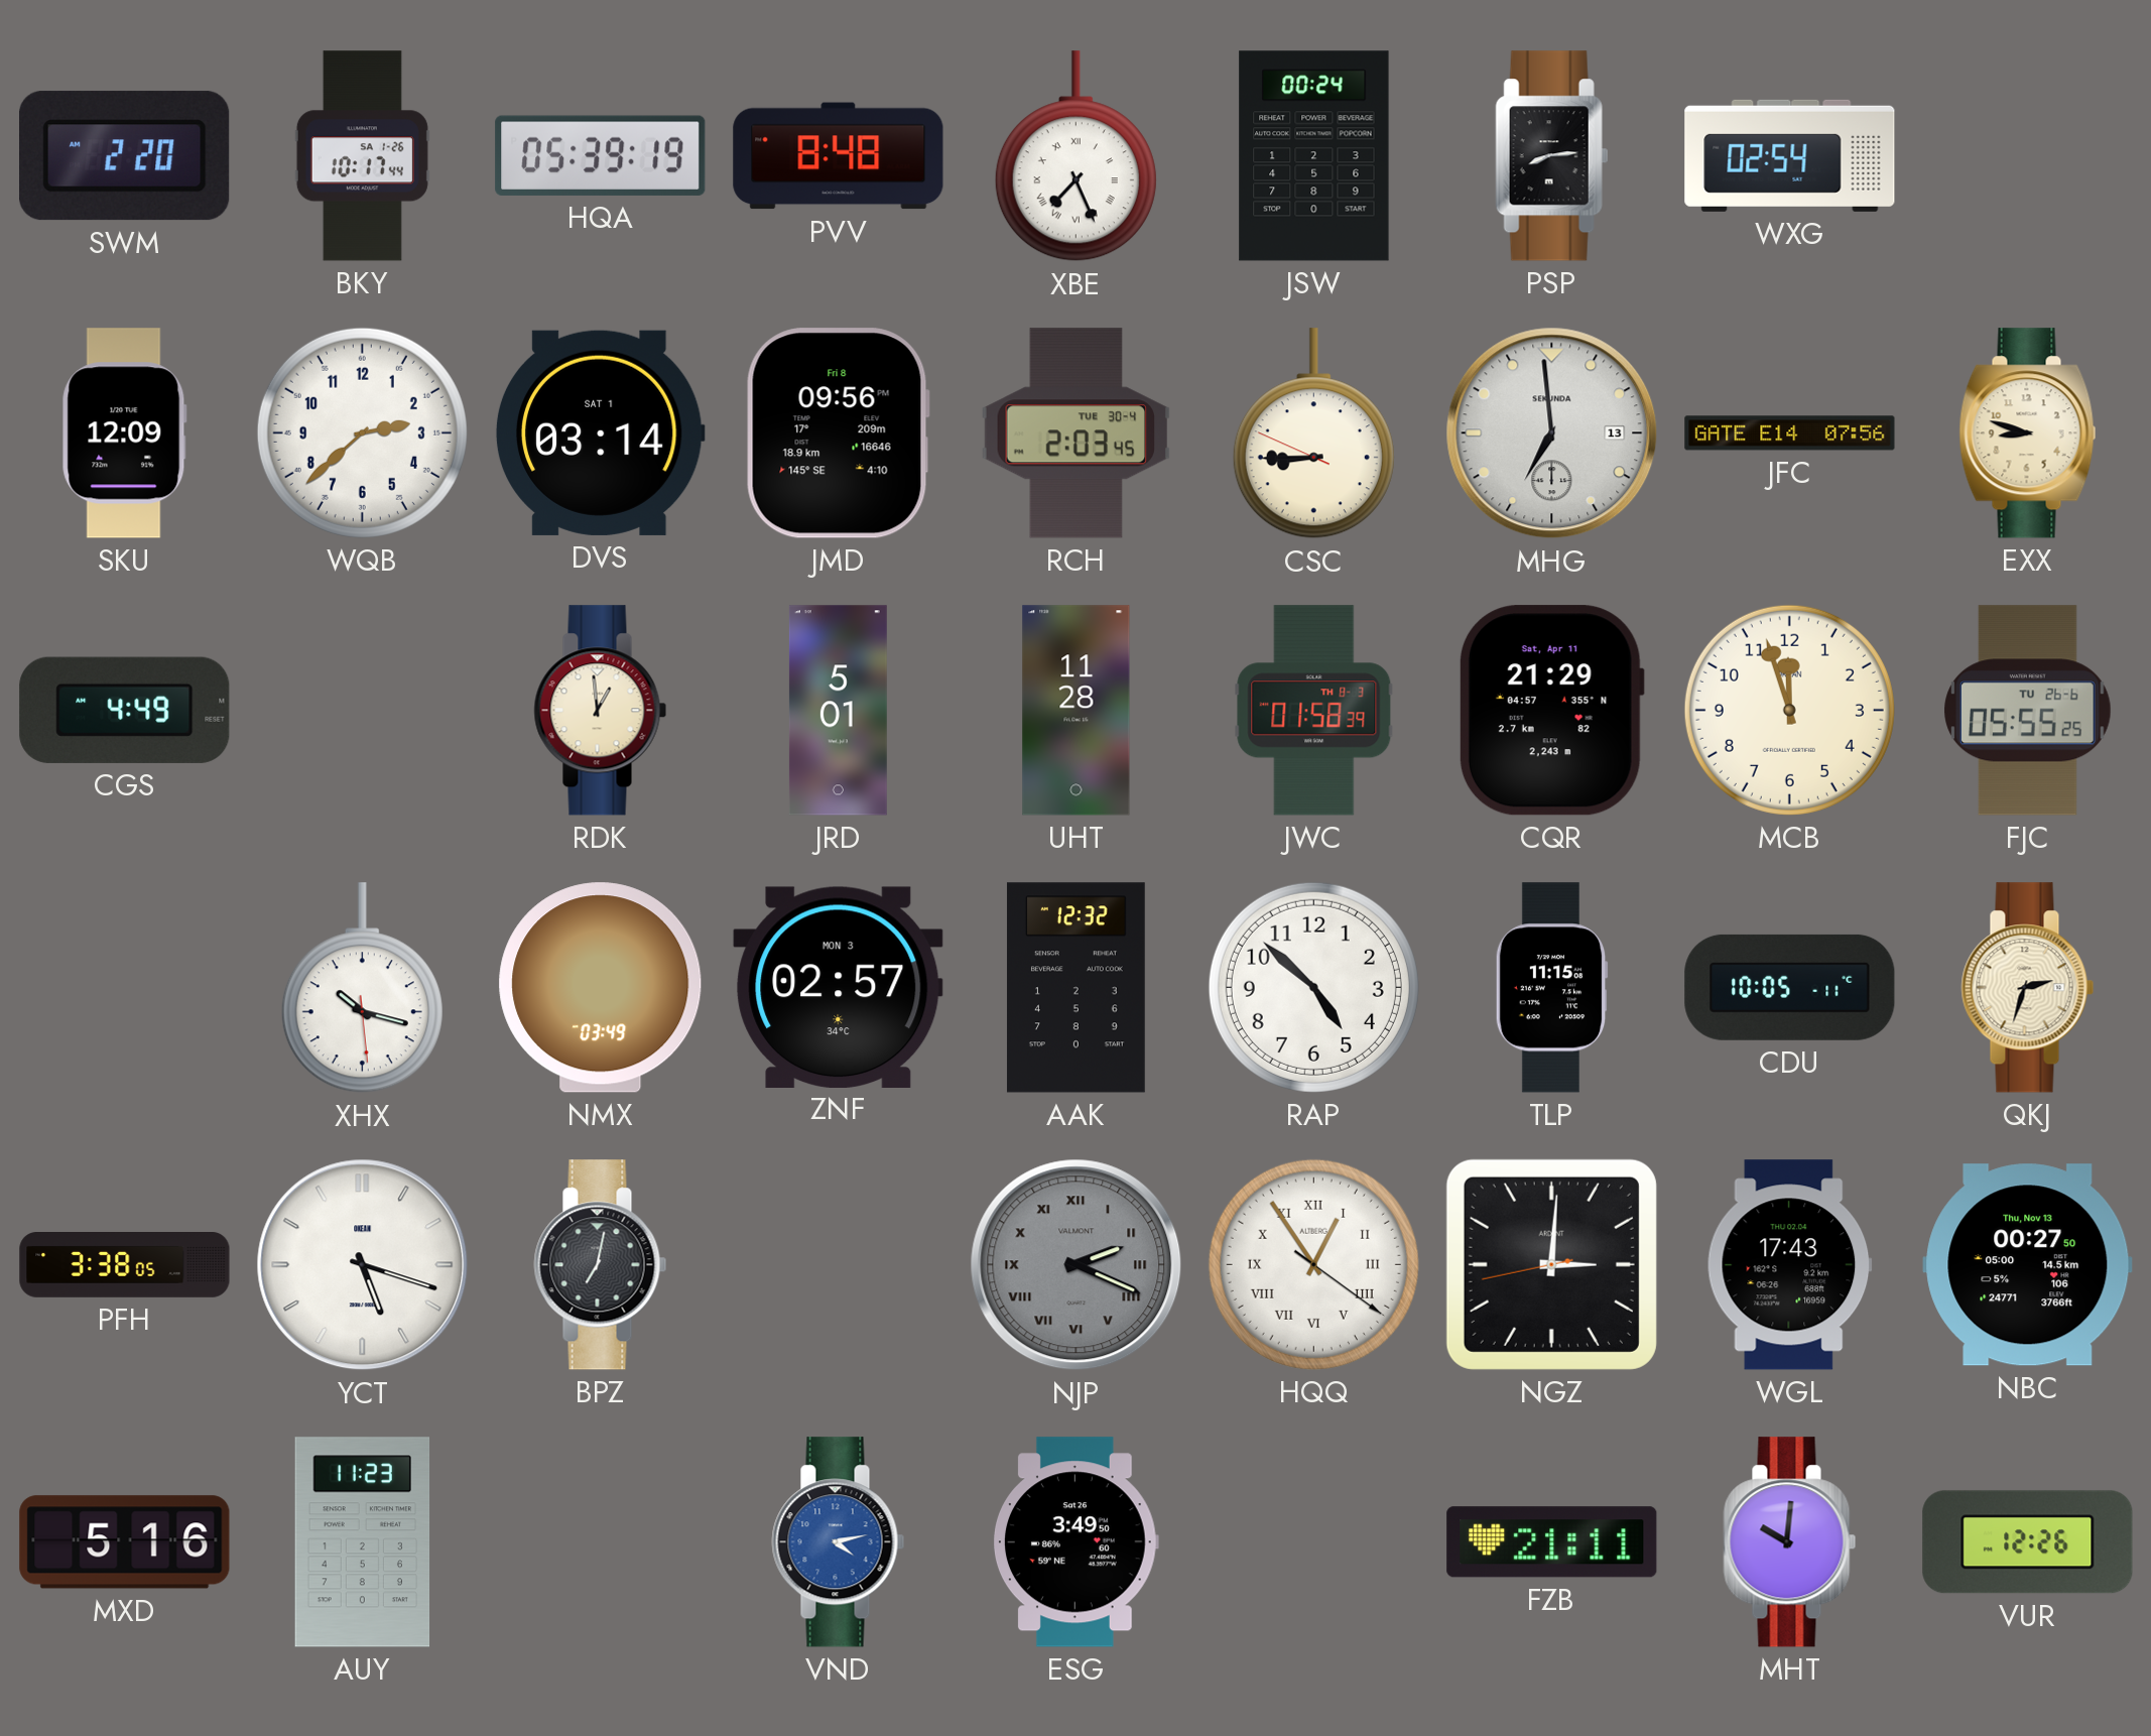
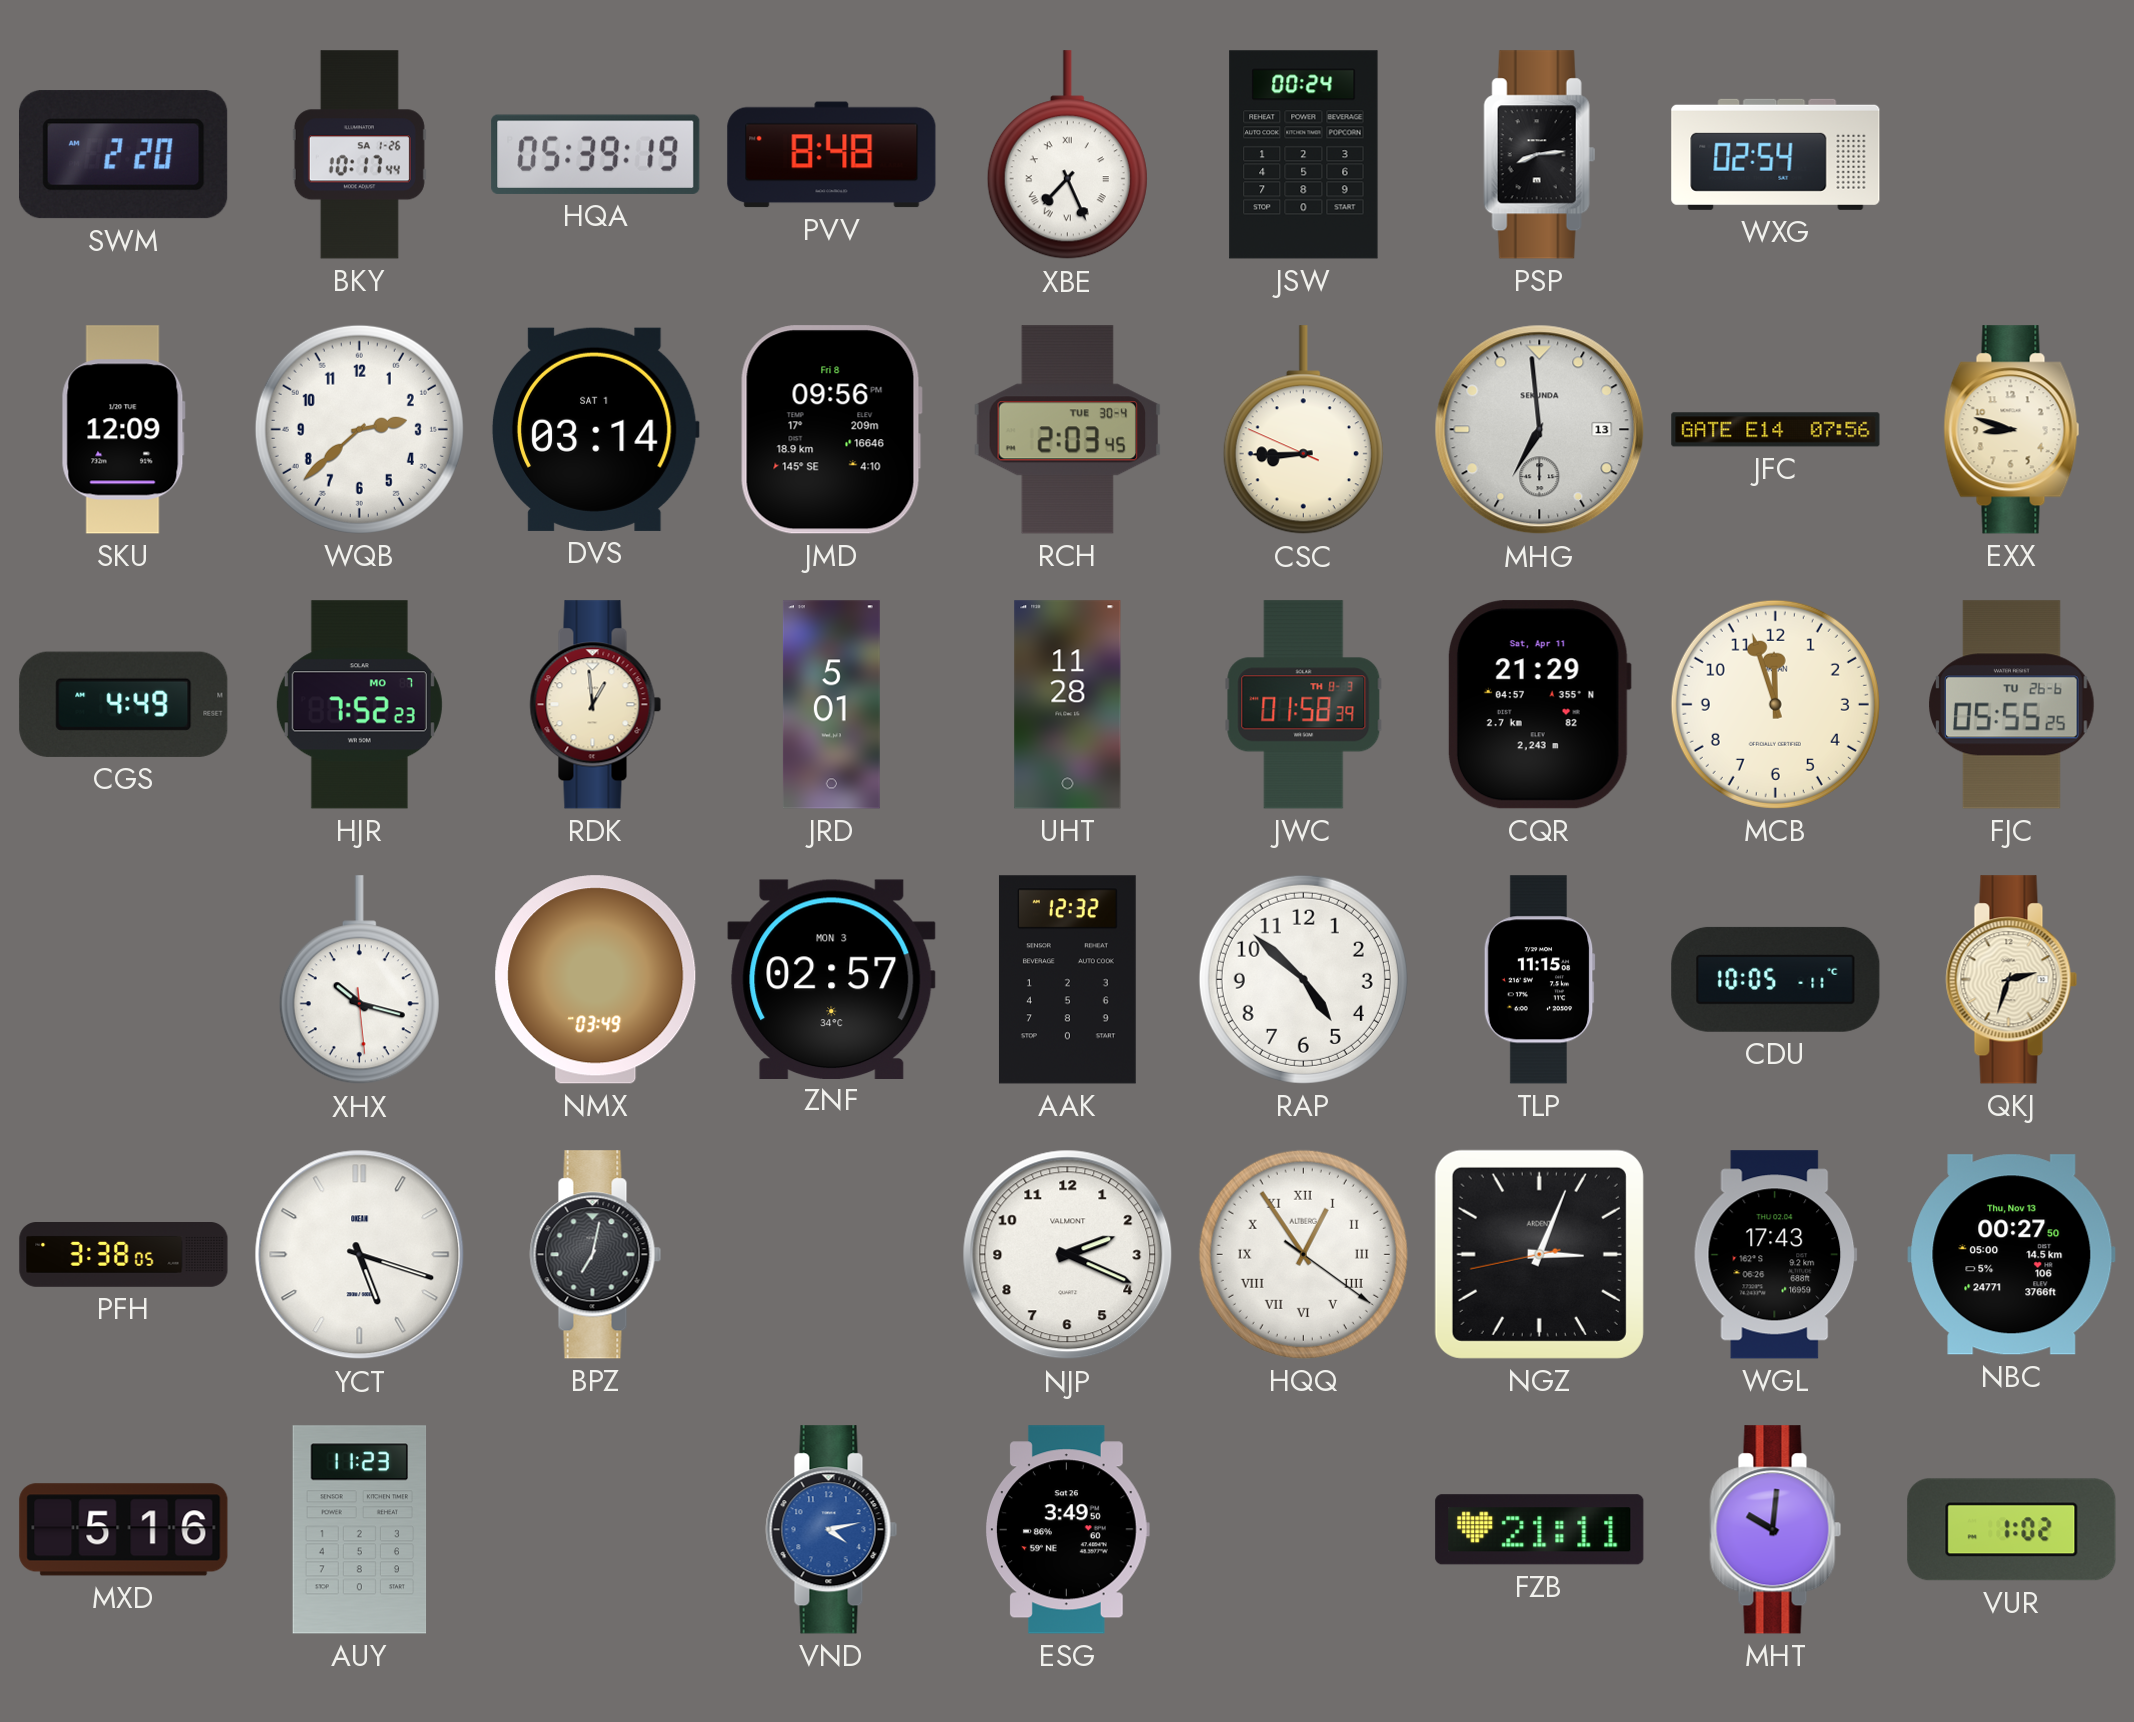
HJR: none -> 7:52
NJP dial: grey -> white
NJP numerals: Roman -> Arabic
NGZ: 3:00 -> 3:03
VUR: 12:26 -> 1:02
